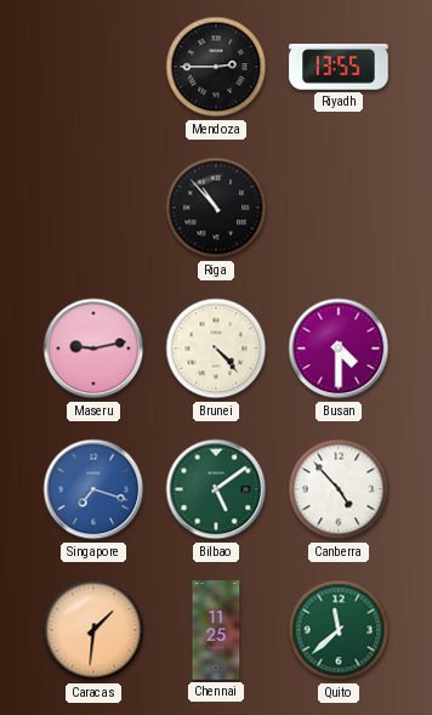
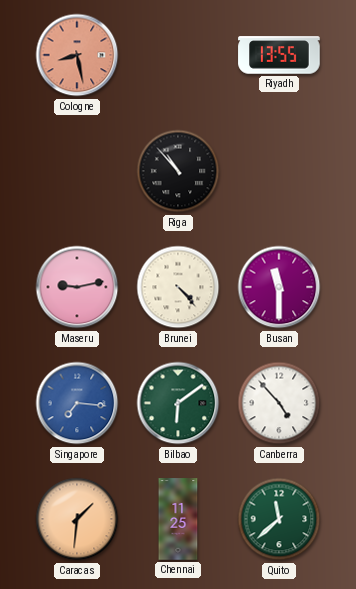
Cologne: none -> 8:28
Mendoza: 2:45 -> none
Busan: 4:30 -> 11:30
Singapore: 7:18 -> 7:16
Bilbao: 5:09 -> 6:09
